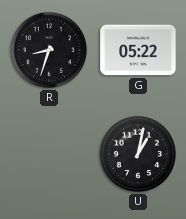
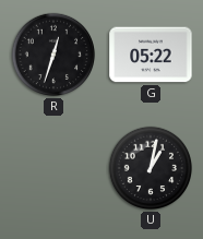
R: 8:33 -> 12:33
